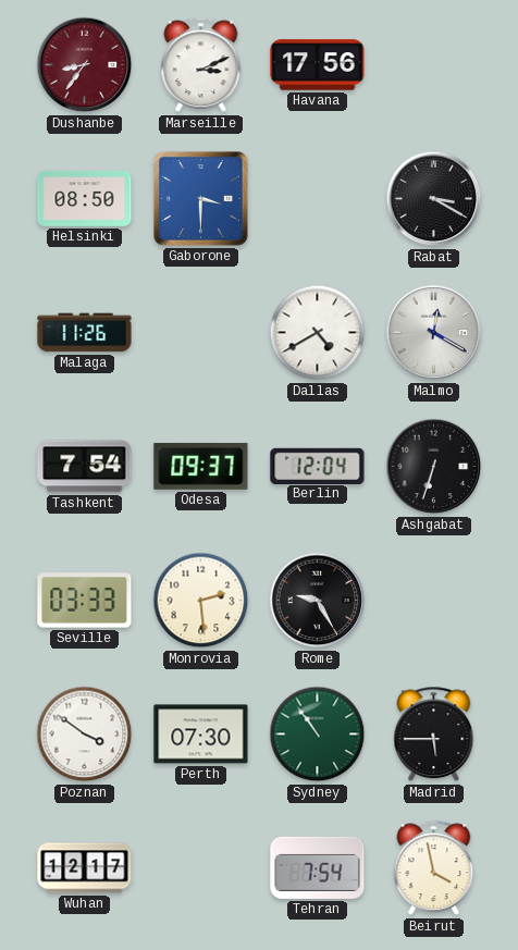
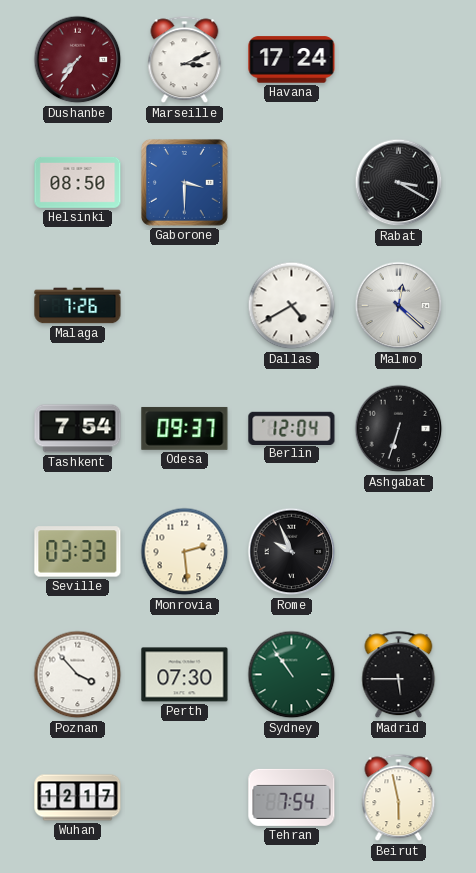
Dushanbe: 8:36 -> 7:36
Havana: 17:56 -> 17:24
Malaga: 11:26 -> 7:26
Malmo: 12:20 -> 12:22
Rome: 9:25 -> 9:56
Poznan: 3:51 -> 3:53
Beirut: 3:58 -> 5:58
